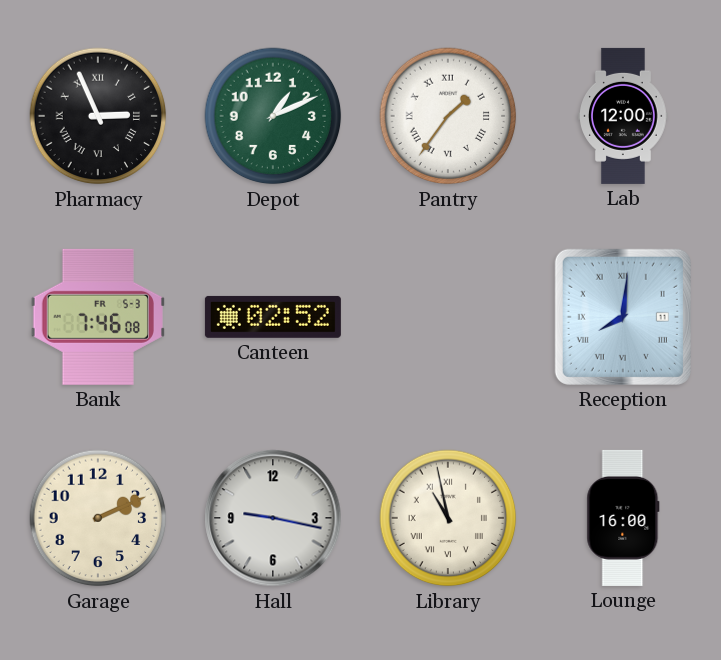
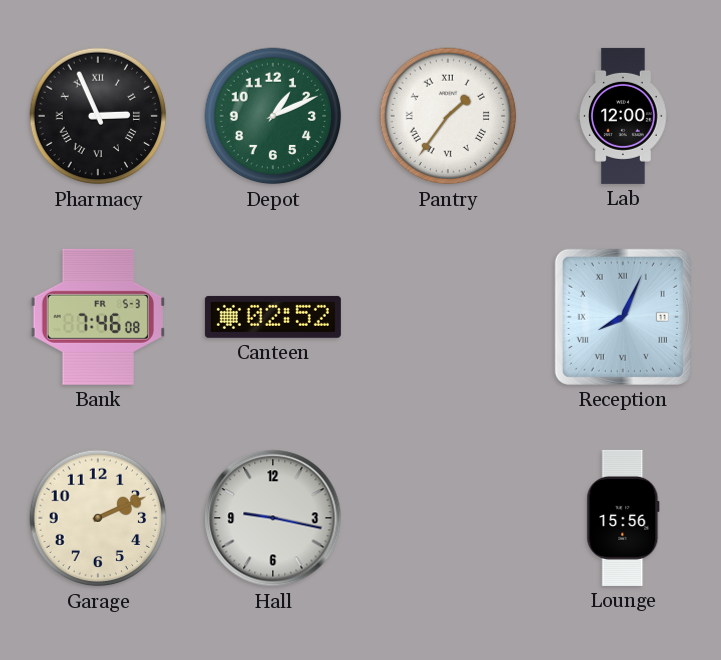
Reception: 8:01 -> 8:04
Library: 10:58 -> none
Lounge: 16:00 -> 15:56
